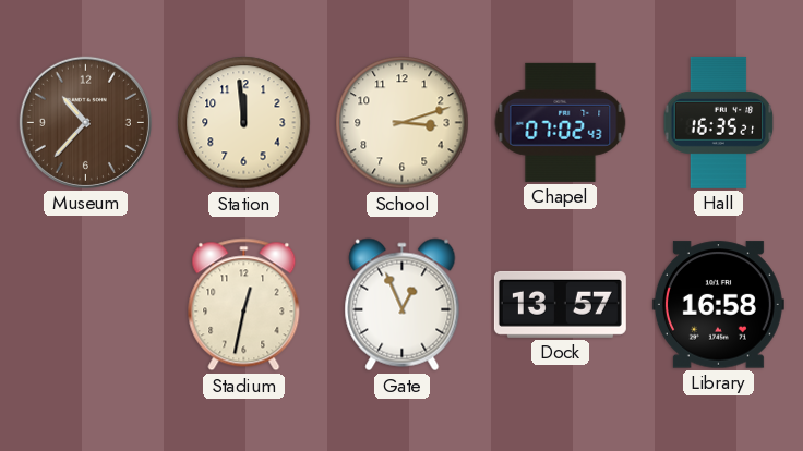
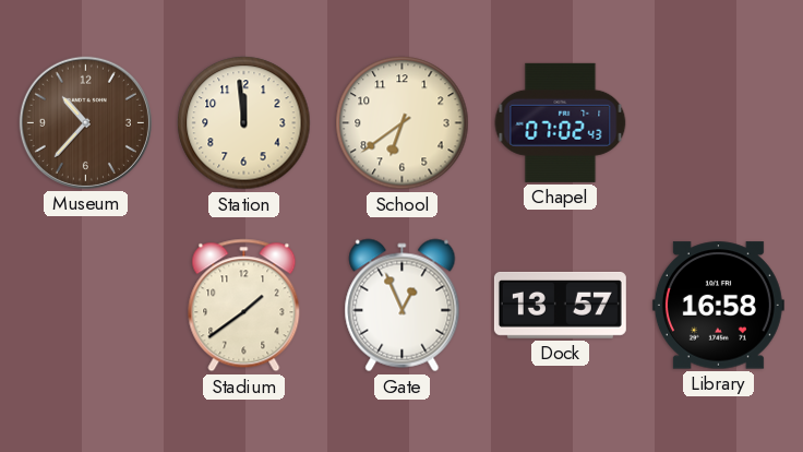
School: 3:12 -> 6:39
Hall: 16:35 -> none
Stadium: 12:32 -> 1:39
